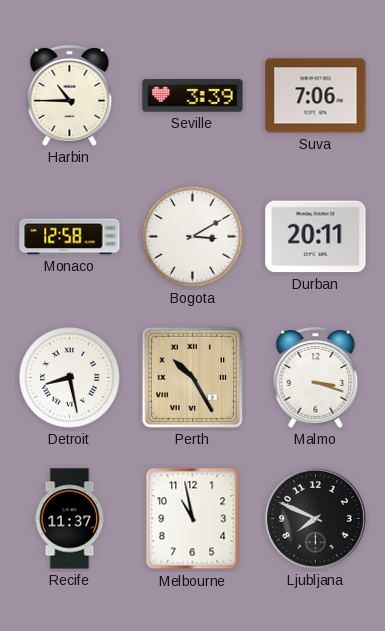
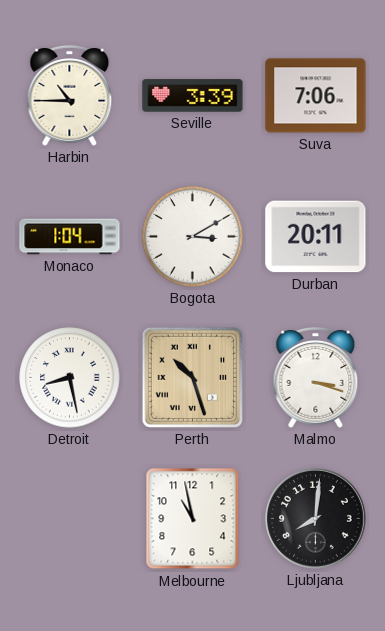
Monaco: 12:58 -> 1:04
Perth: 10:25 -> 10:27
Recife: 11:37 -> none
Ljubljana: 7:49 -> 8:01
